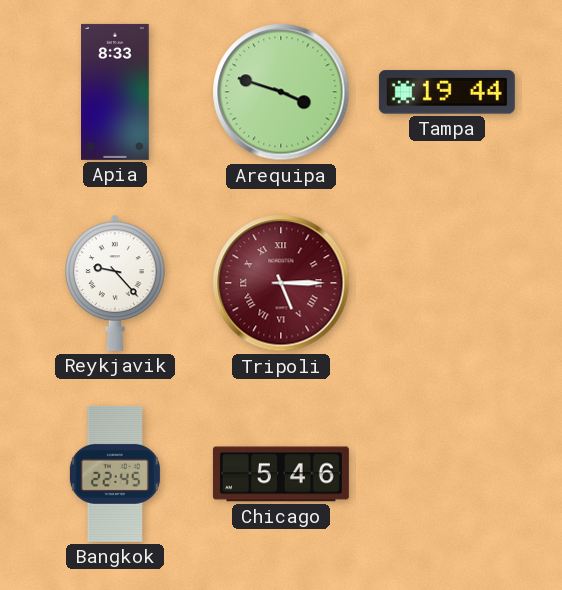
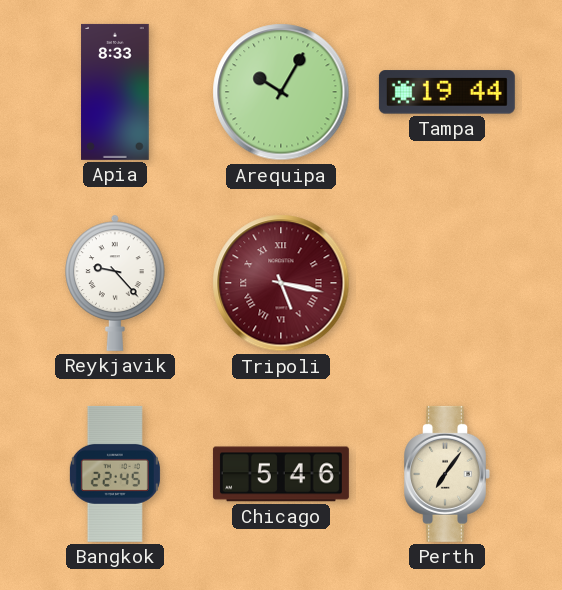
Arequipa: 3:48 -> 10:05
Tripoli: 5:15 -> 5:17
Perth: none -> 7:06
